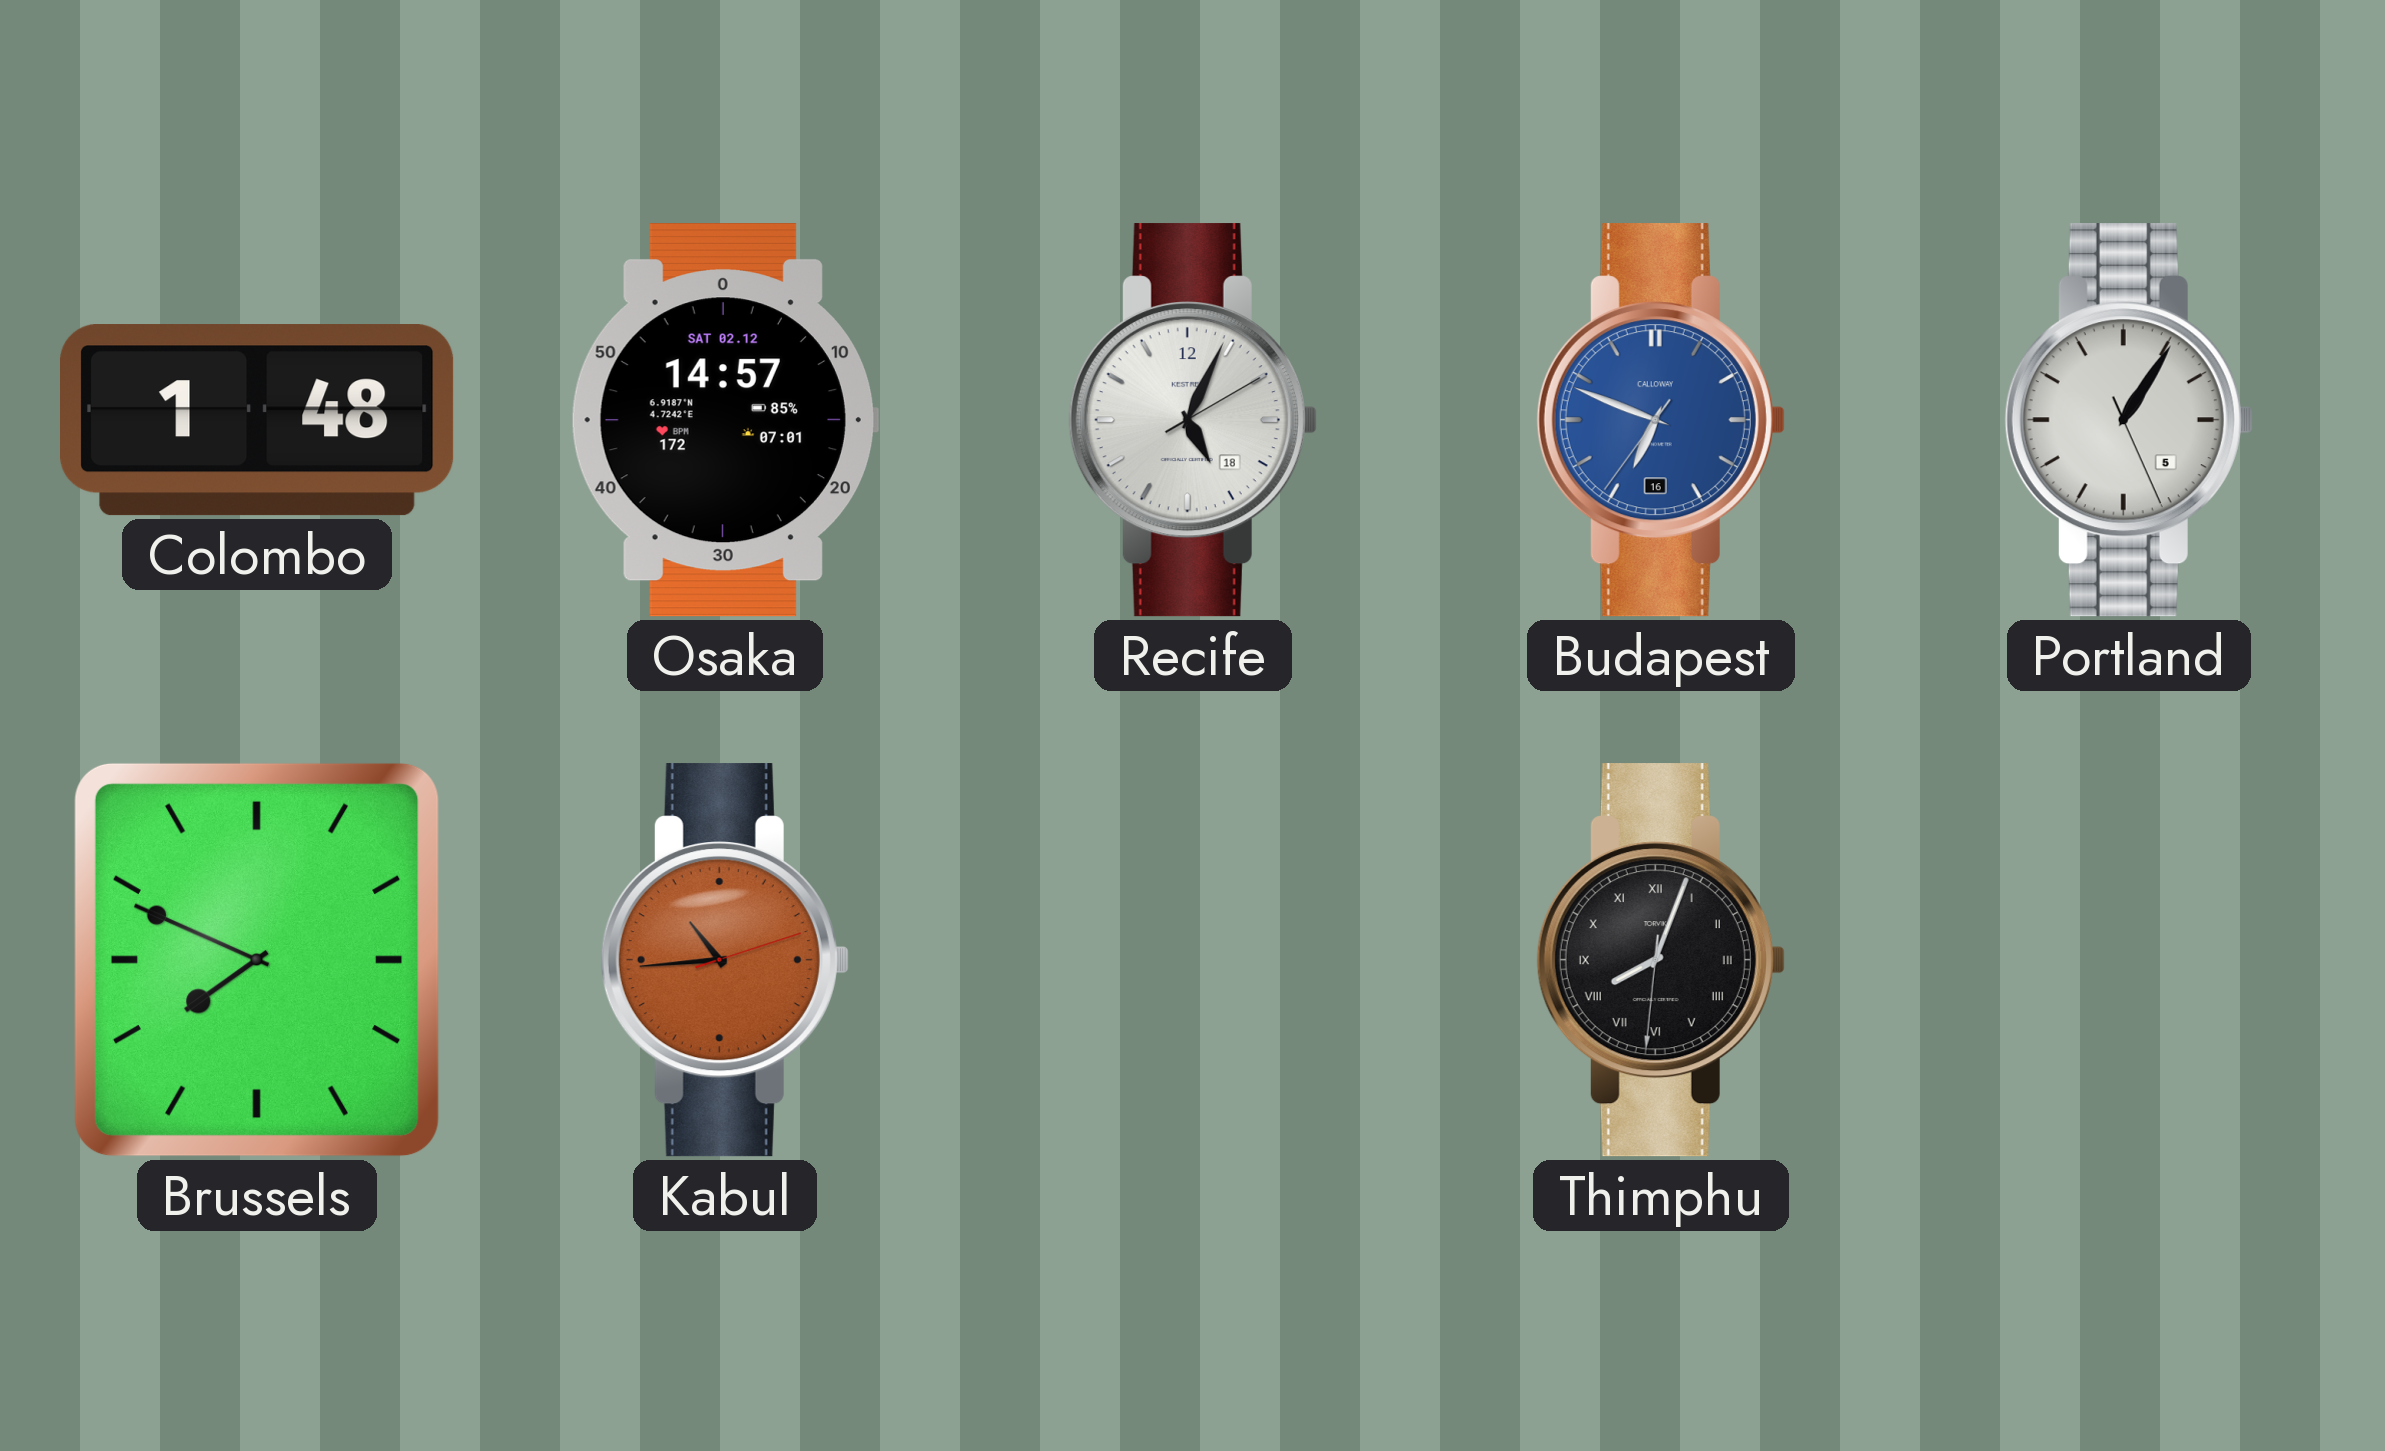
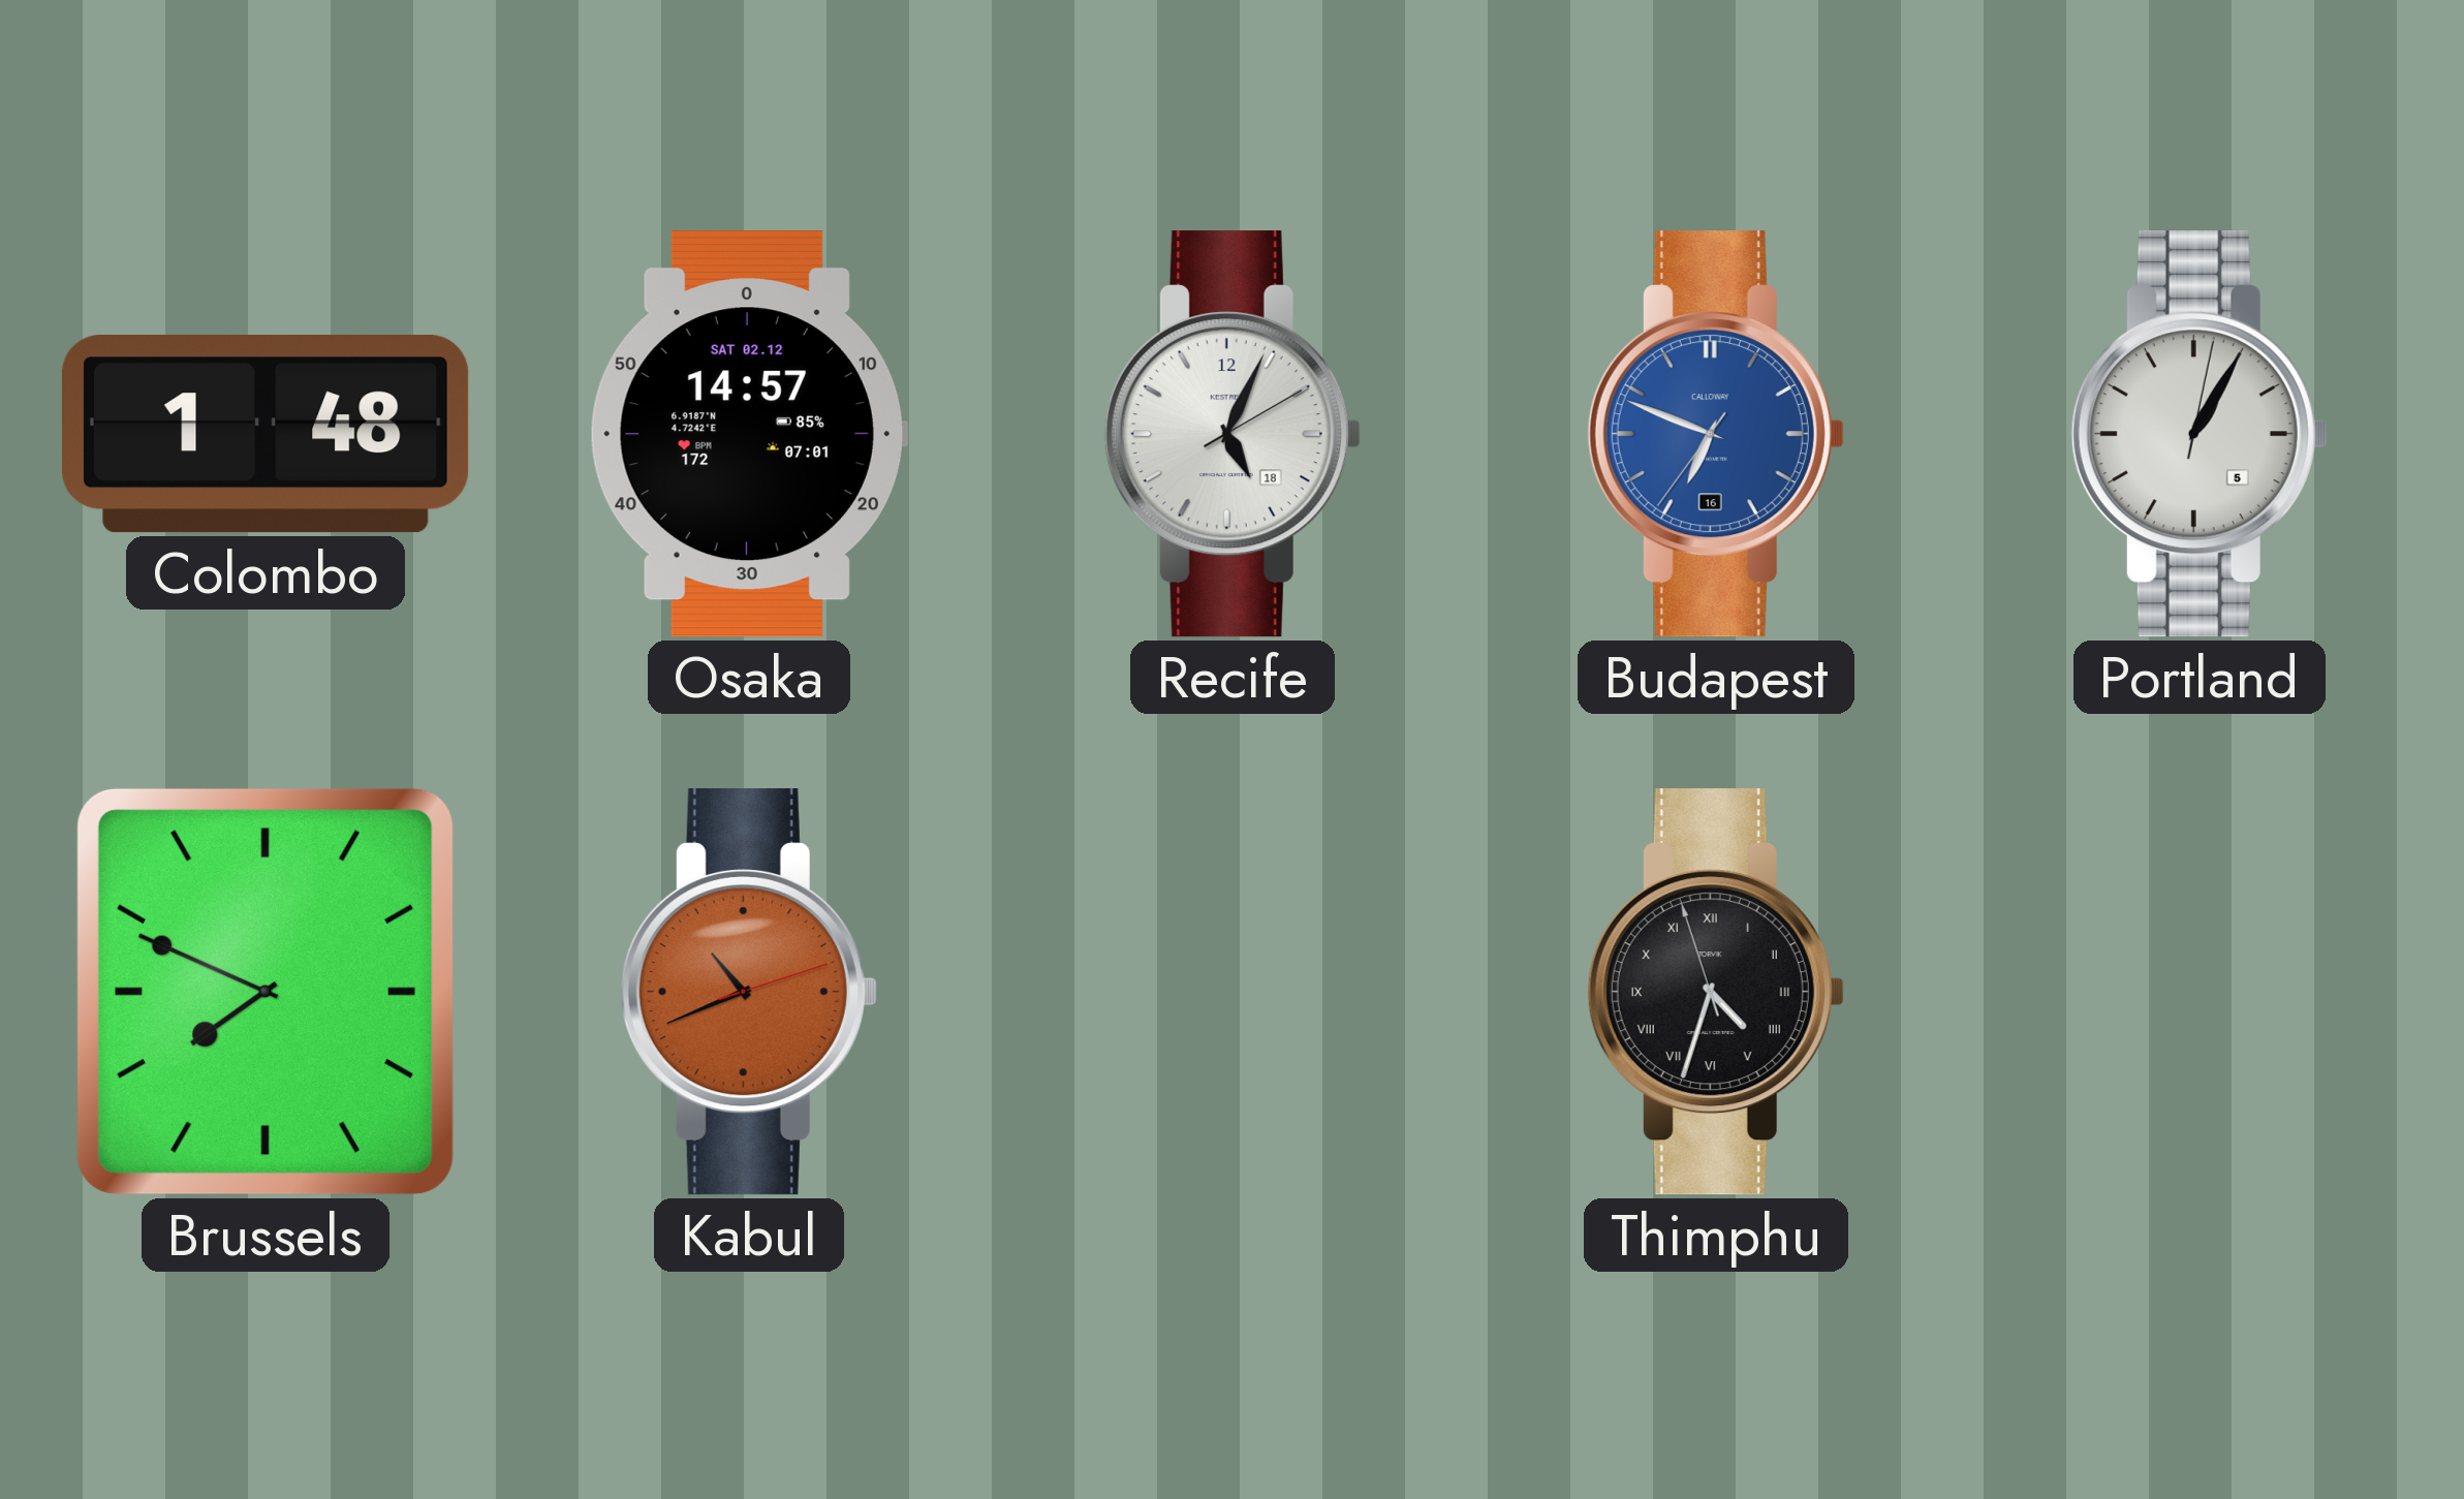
Portland: 1:05:26 -> 1:05:02
Kabul: 10:44 -> 10:41
Thimphu: 8:03 -> 4:32
